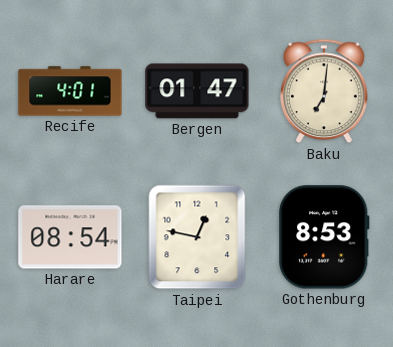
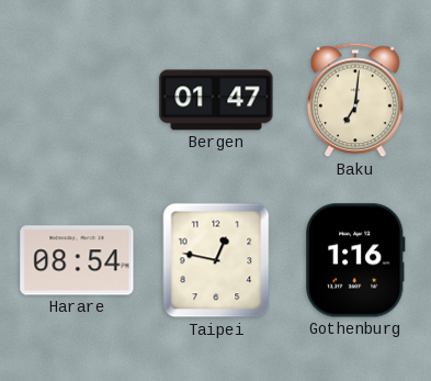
Recife: 4:01 -> none
Gothenburg: 8:53 -> 1:16
